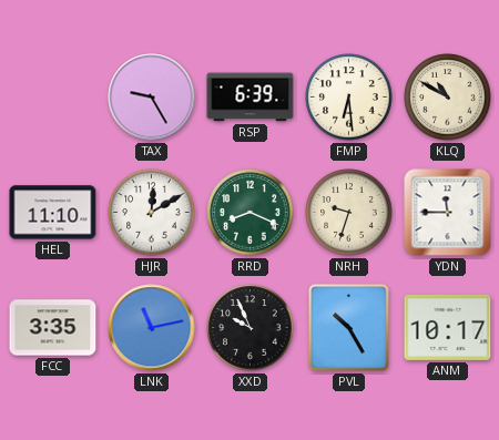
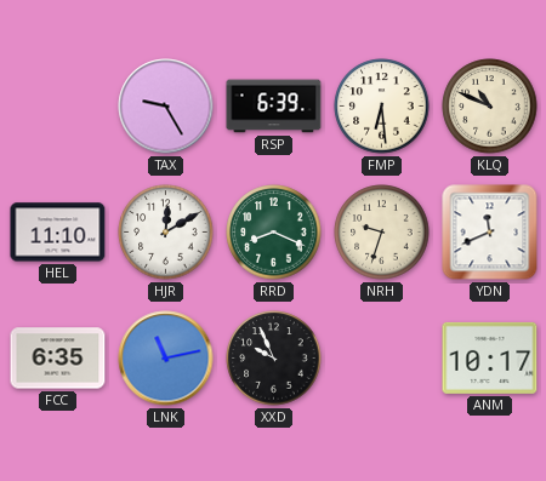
KLQ: 10:50 -> 10:49
YDN: 11:45 -> 11:41
FCC: 3:35 -> 6:35
PVL: 10:25 -> none
